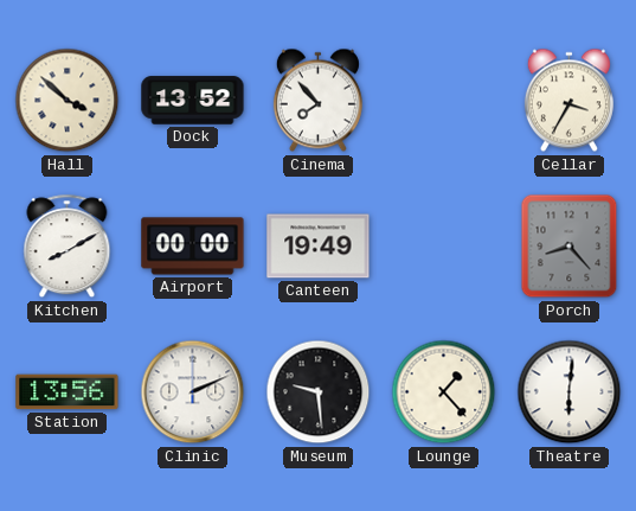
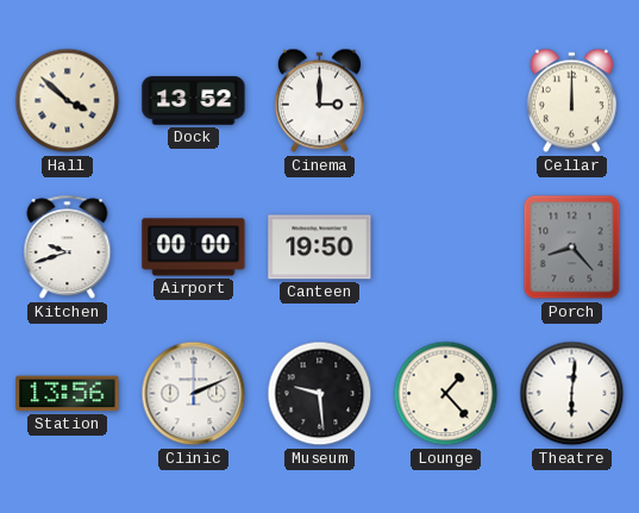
Cinema: 7:53 -> 3:00
Cellar: 3:35 -> 12:00
Kitchen: 8:10 -> 9:42
Canteen: 19:49 -> 19:50
